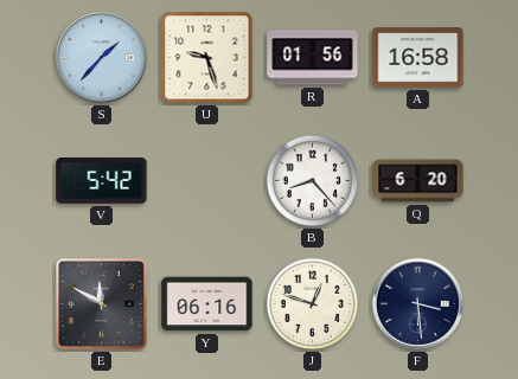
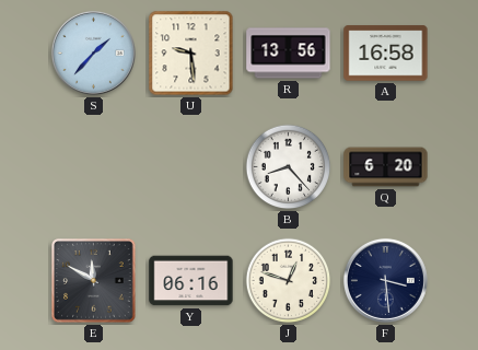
U: 9:27 -> 9:29
R: 01:56 -> 13:56
V: 5:42 -> none
